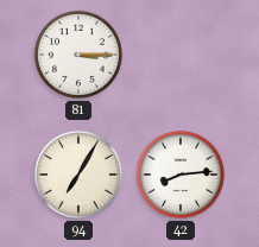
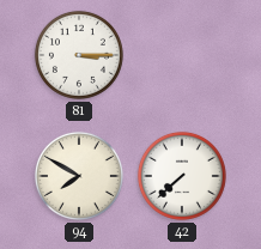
94: 7:05 -> 7:50
42: 8:14 -> 7:38
